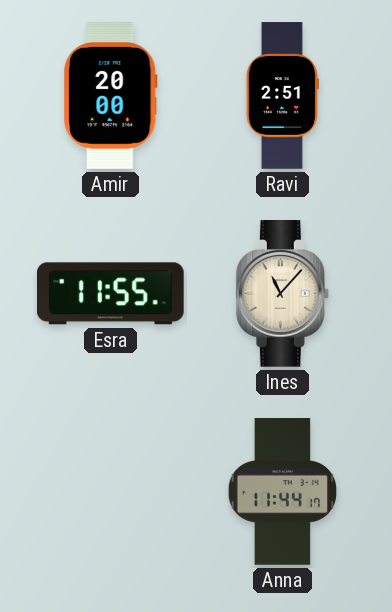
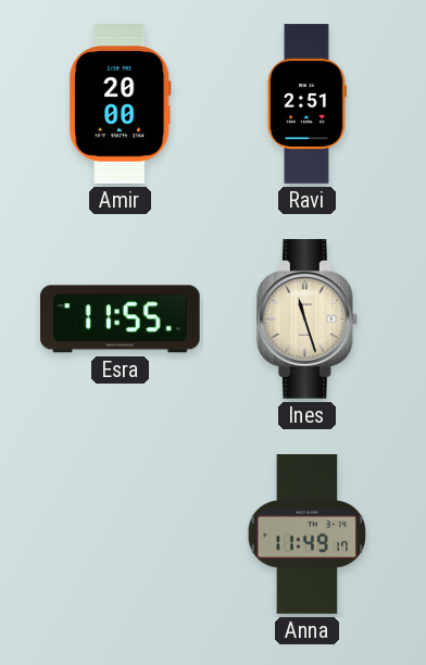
Ines: 11:07 -> 11:27
Anna: 11:44 -> 11:49
